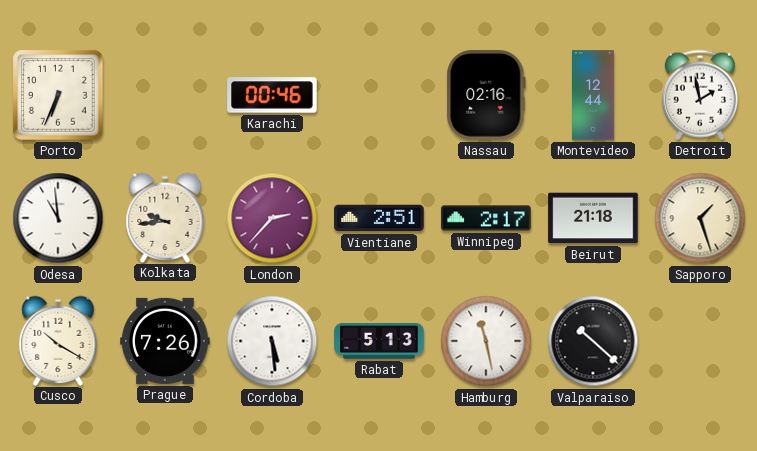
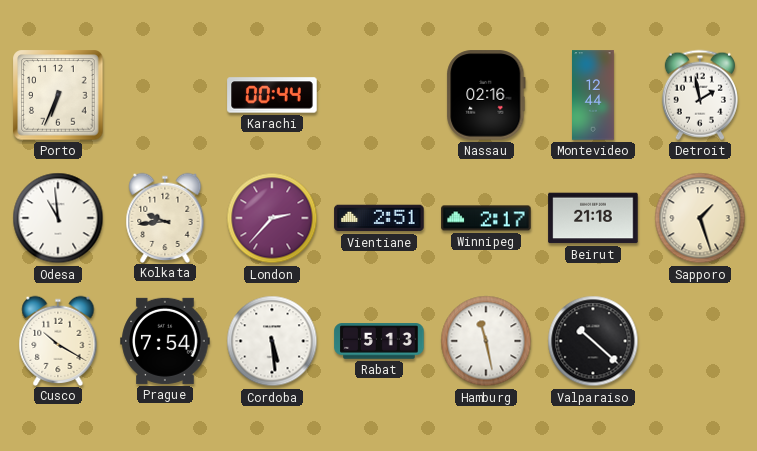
Karachi: 00:46 -> 00:44
Prague: 7:26 -> 7:54
